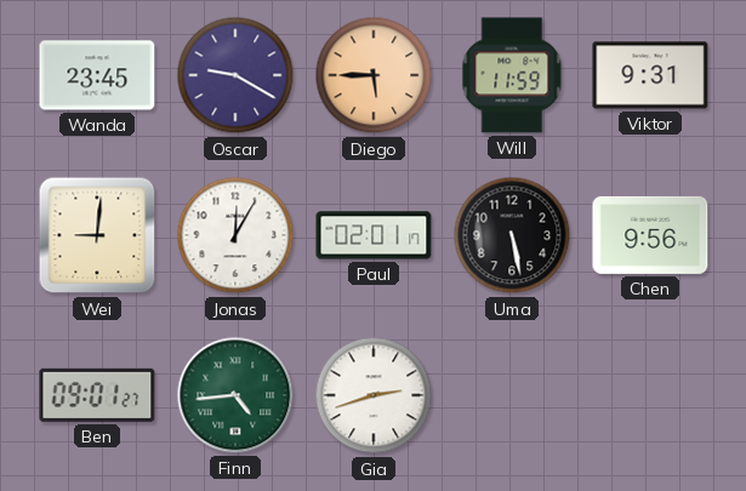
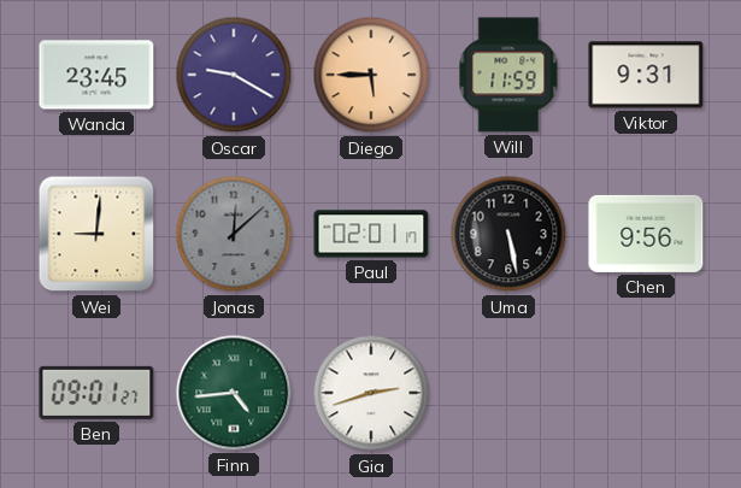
Jonas: 12:05 -> 12:08
Jonas dial: white -> grey
